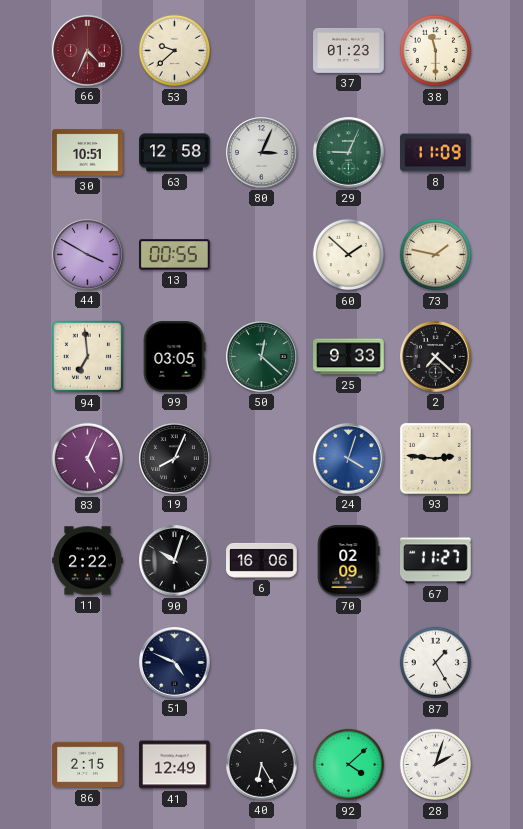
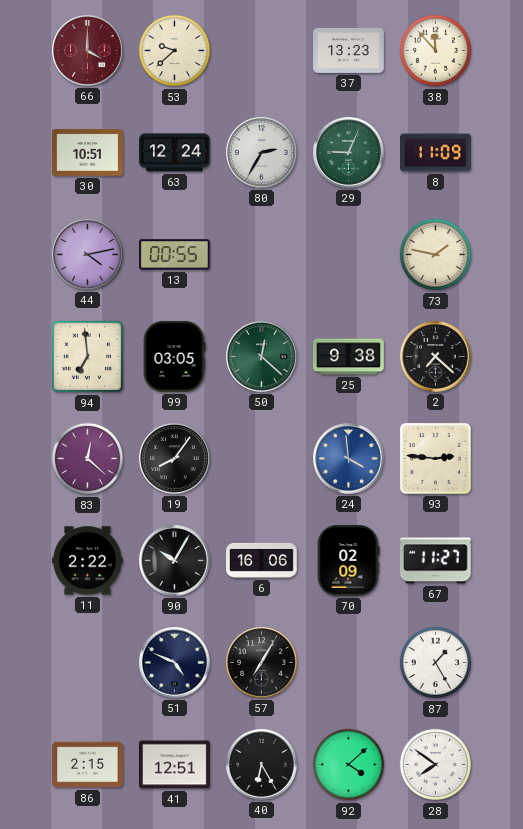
66: 4:34 -> 4:00
37: 01:23 -> 13:23
38: 11:30 -> 11:53
63: 12:58 -> 12:24
80: 3:04 -> 2:35
44: 3:50 -> 4:13
60: 1:52 -> none
25: 9:33 -> 9:38
83: 5:04 -> 12:22
19: 8:04 -> 8:06
24: 4:03 -> 3:59
90: 10:03 -> 10:05
57: none -> 7:05
41: 12:49 -> 12:51
28: 2:03 -> 7:51
